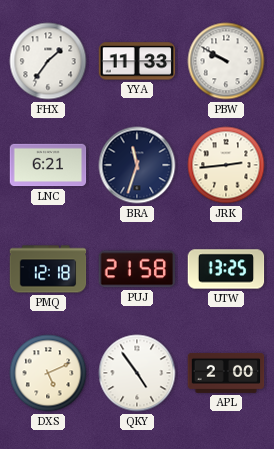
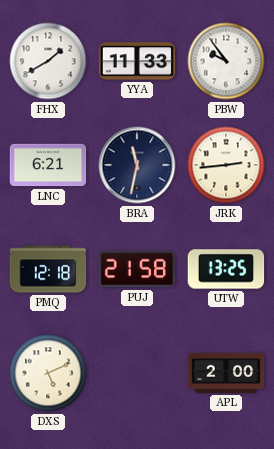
FHX: 1:36 -> 1:40
PBW: 9:50 -> 9:54
BRA: 11:33 -> 11:32
QKY: 4:54 -> none
